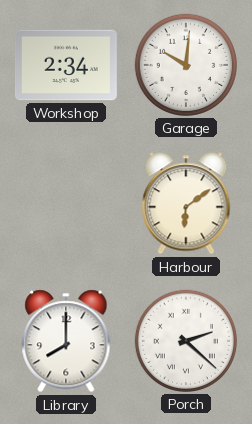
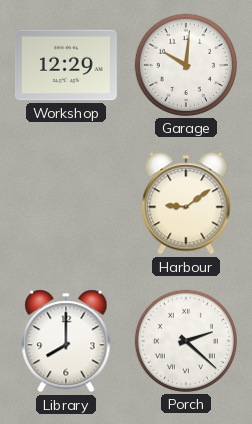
Workshop: 2:34 -> 12:29
Harbour: 6:09 -> 9:09
